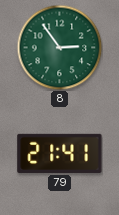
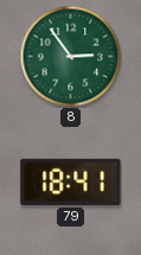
79: 21:41 -> 18:41
